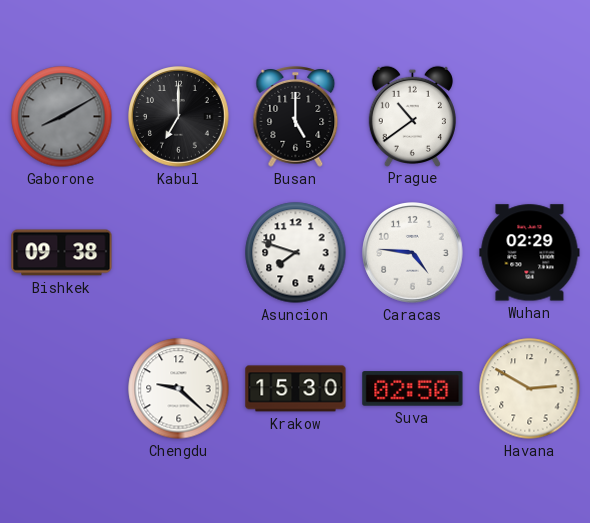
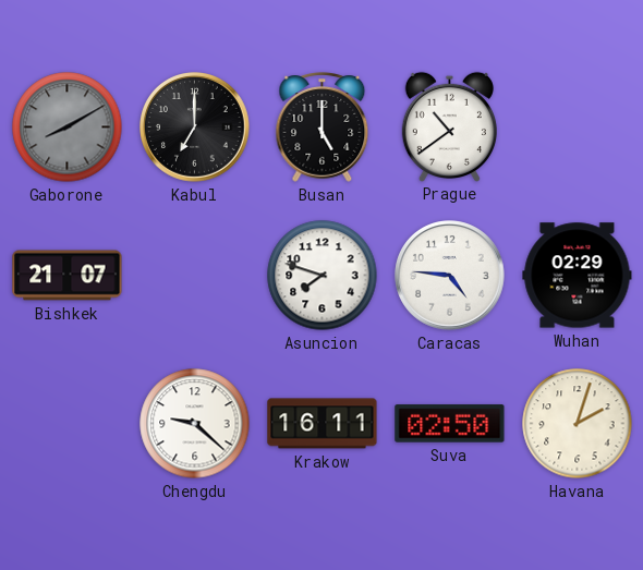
Bishkek: 09:38 -> 21:07
Krakow: 15:30 -> 16:11
Havana: 2:50 -> 2:03
